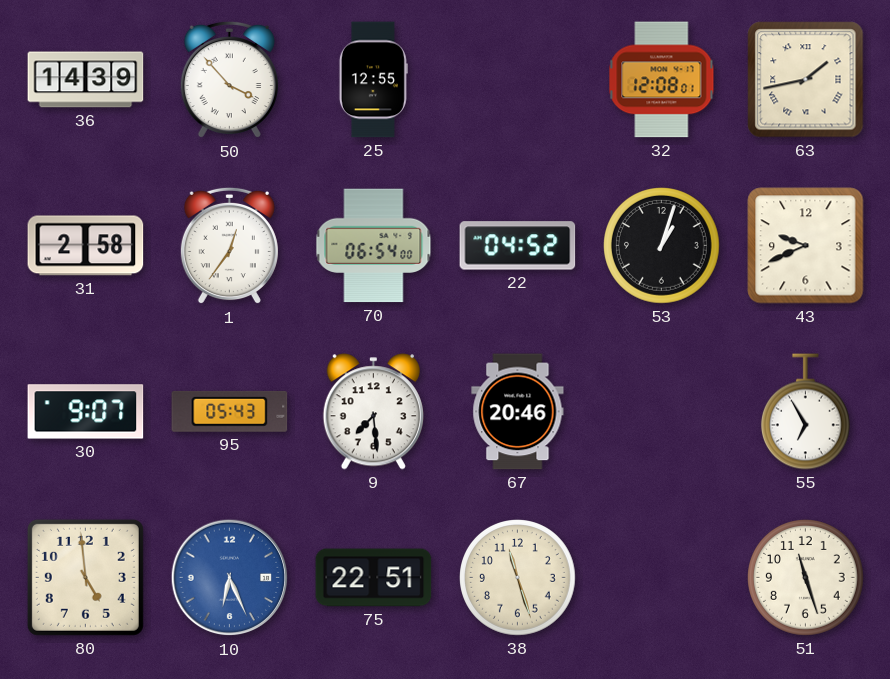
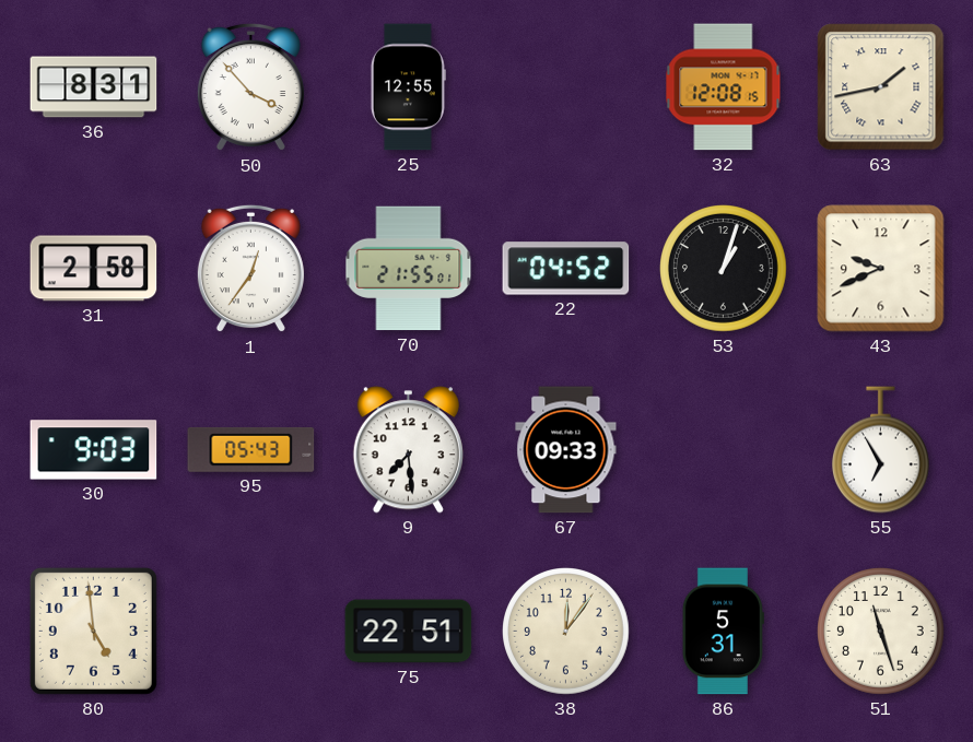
36: 14:39 -> 8:31
32: 12:08:01 -> 12:08:15
70: 06:54 -> 21:55
30: 9:07 -> 9:03
67: 20:46 -> 09:33
10: 6:26 -> none
38: 11:27 -> 12:06
86: none -> 5:31
